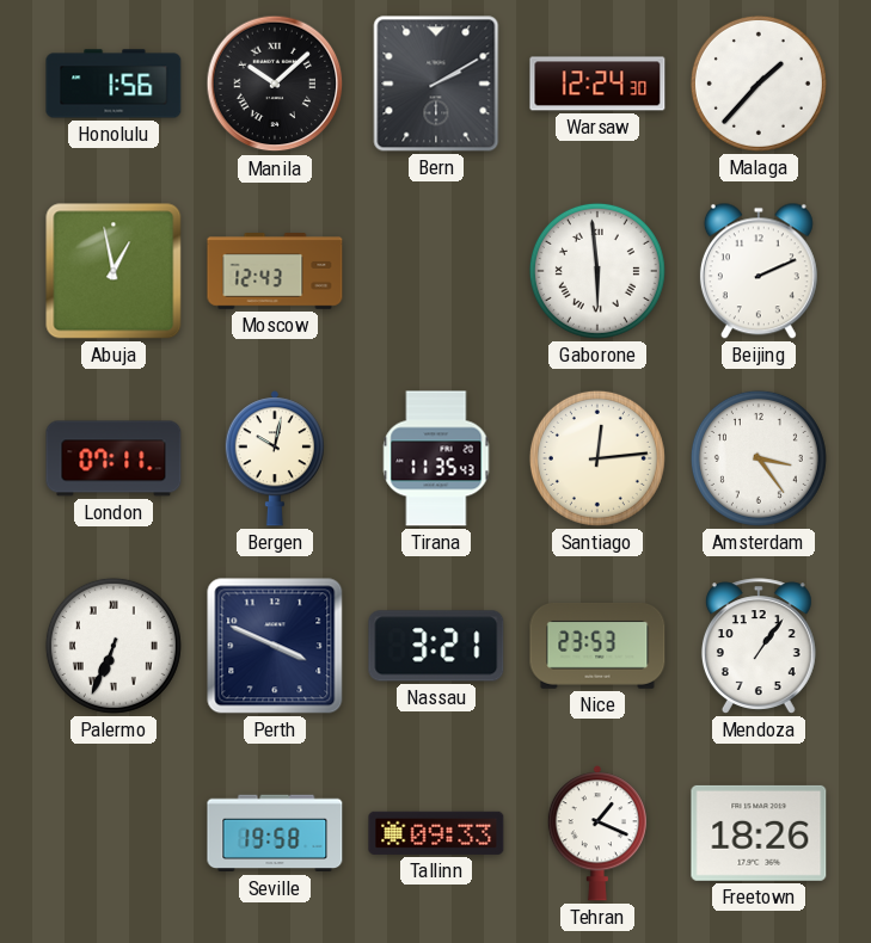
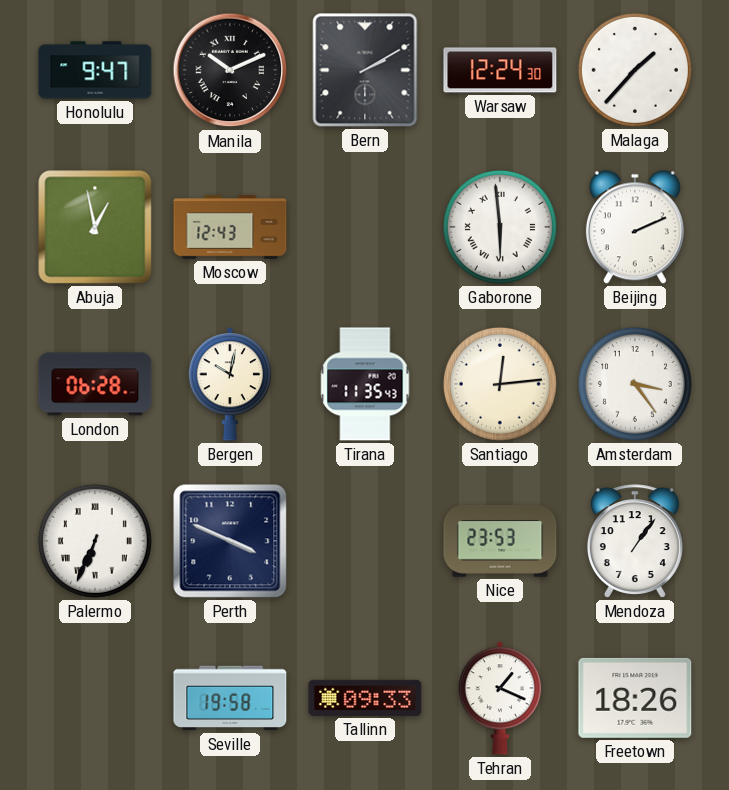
Honolulu: 1:56 -> 9:47
Manila: 10:08 -> 10:11
London: 07:11 -> 06:28
Nassau: 3:21 -> none
